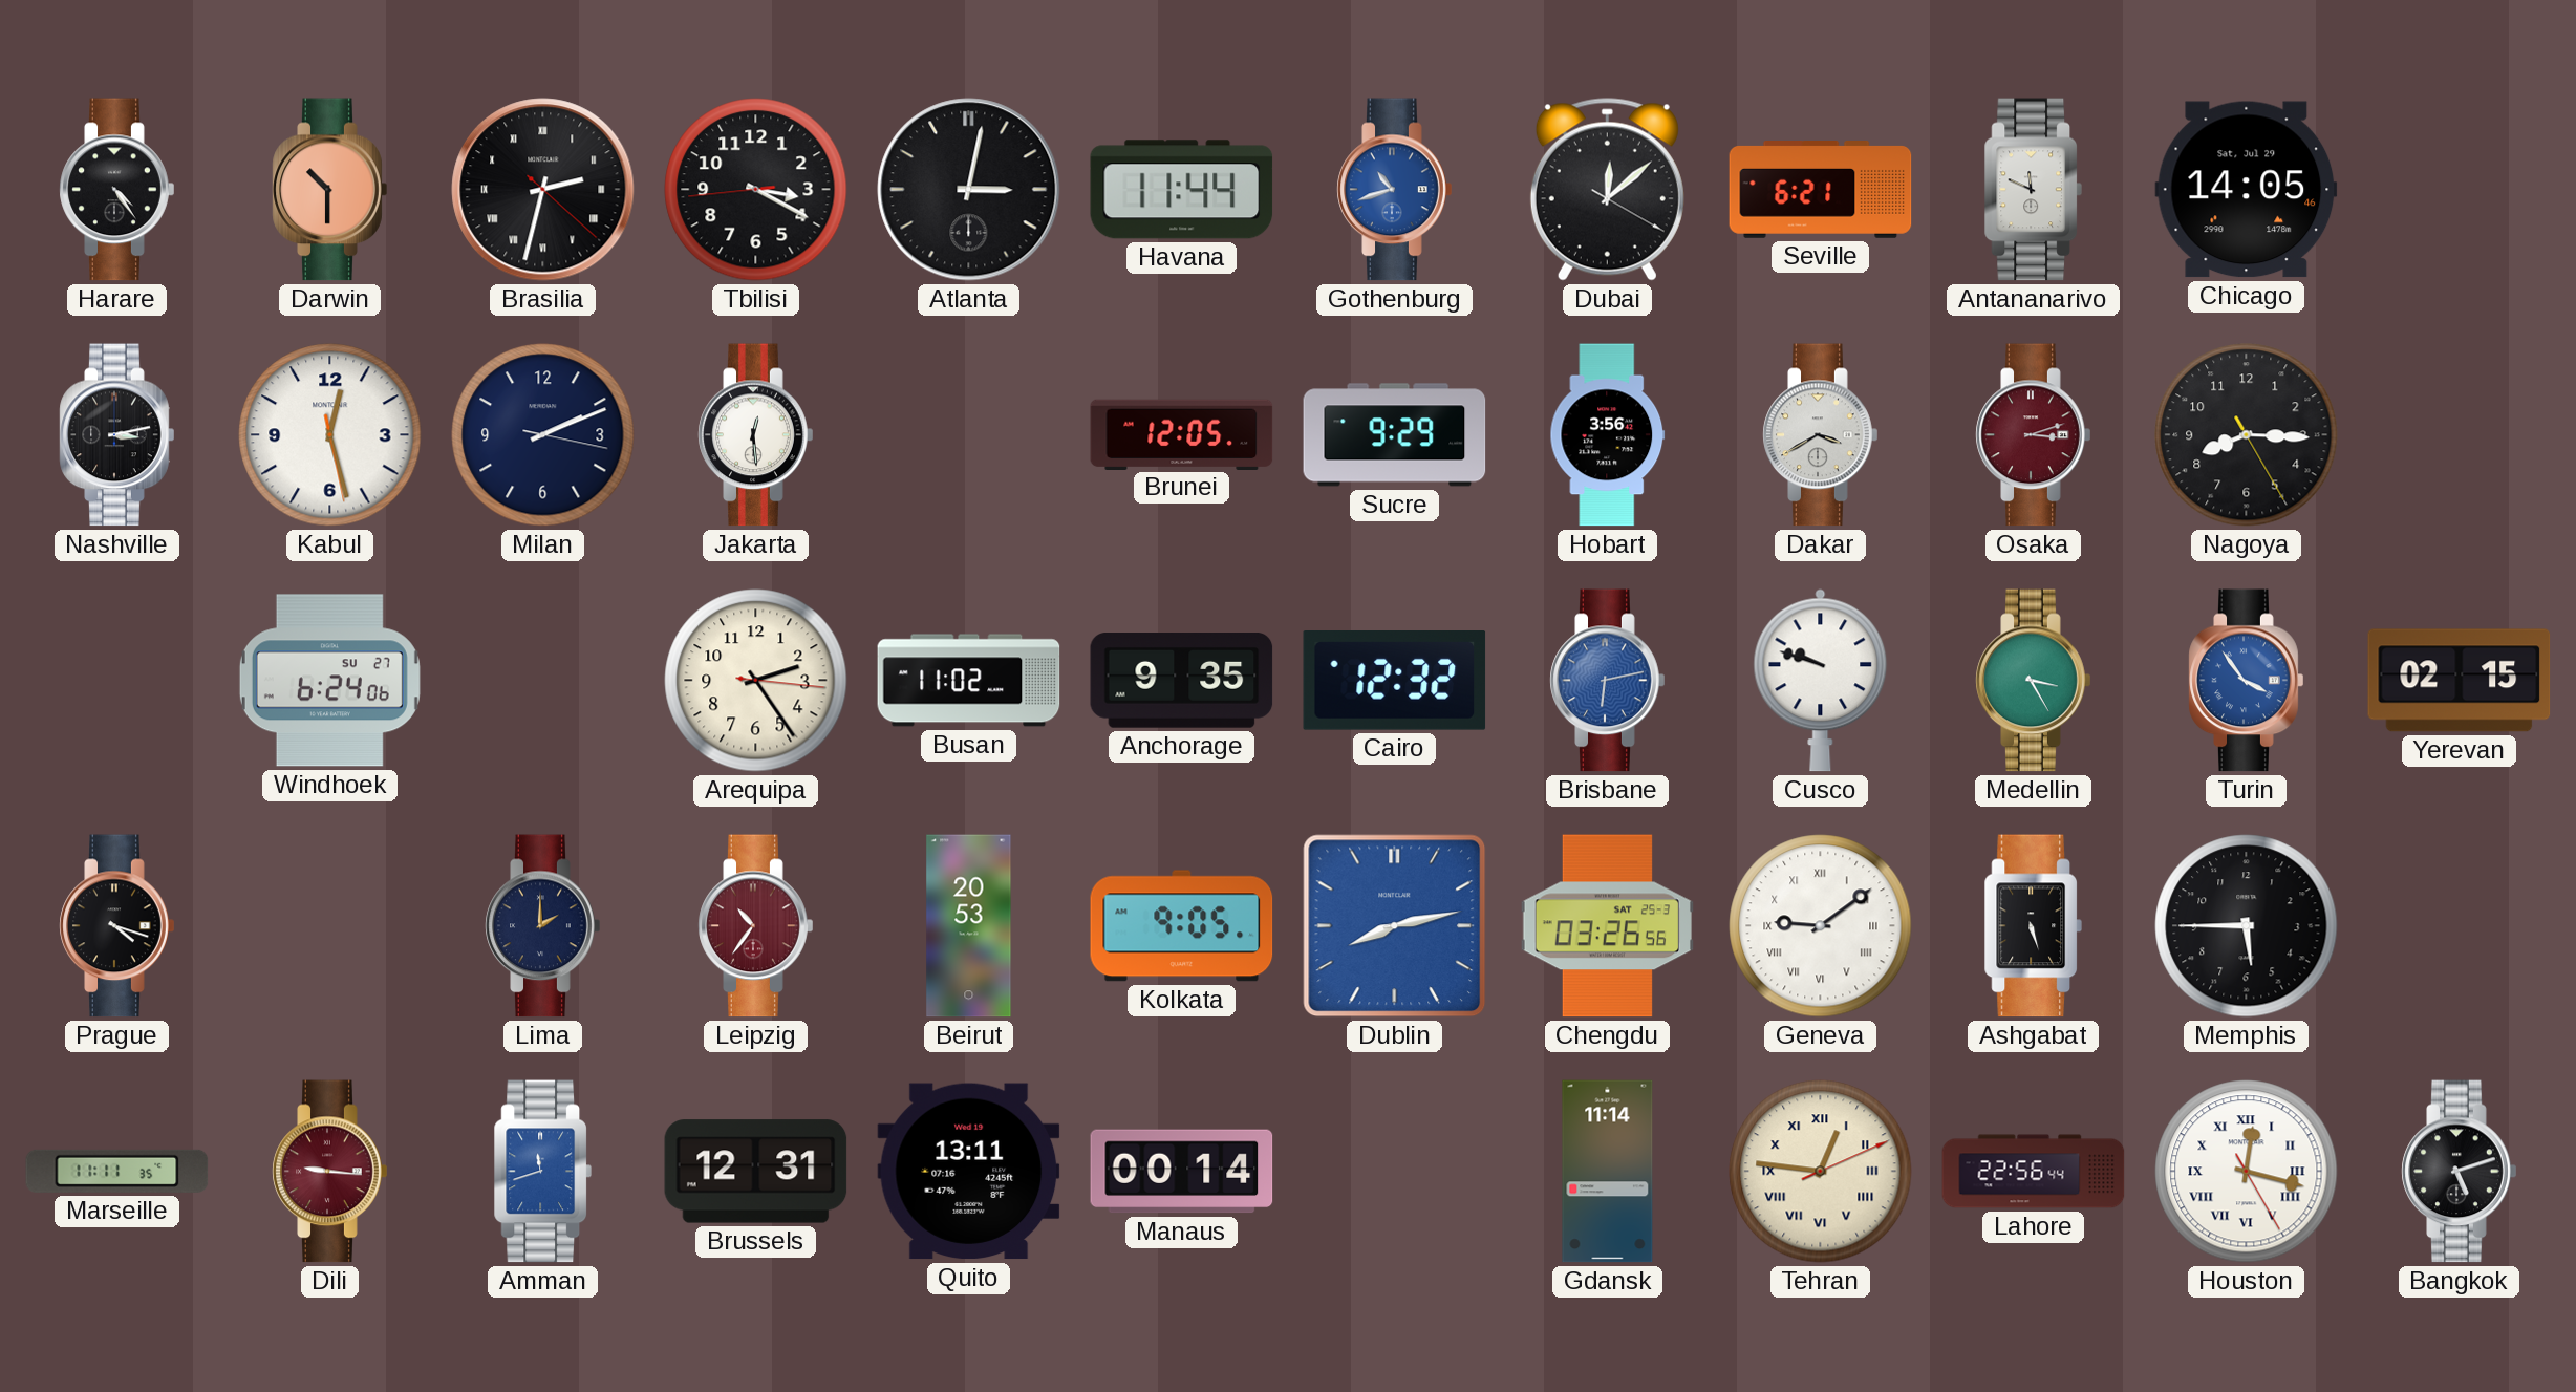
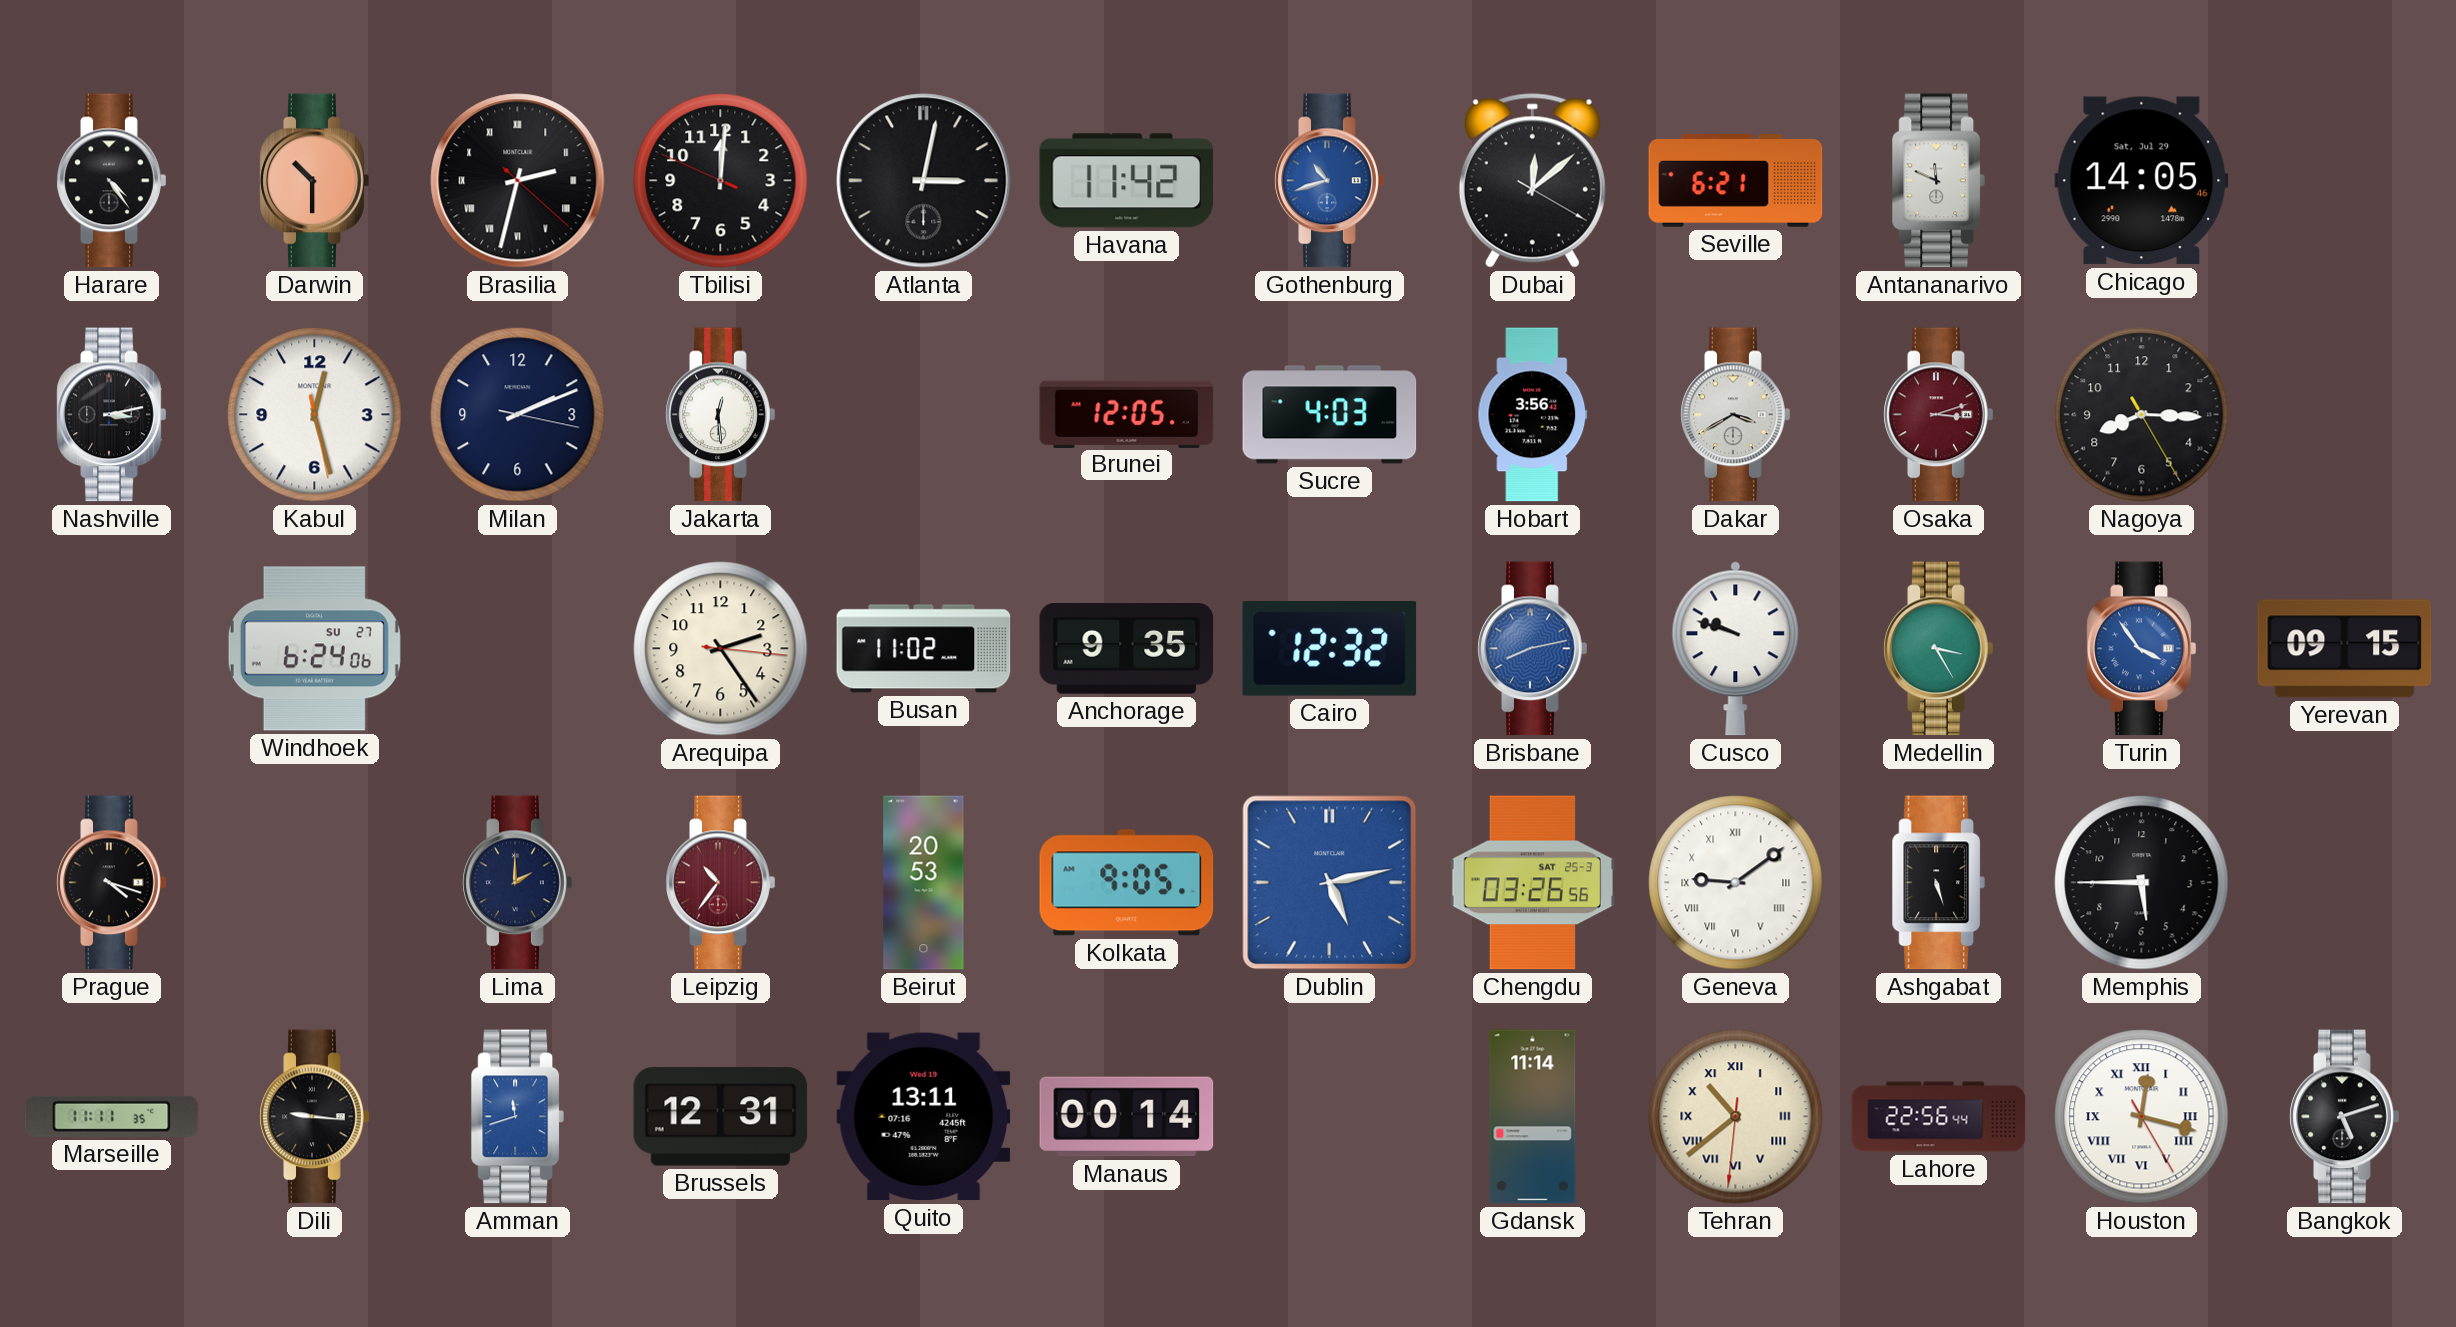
Tbilisi: 3:19 -> 12:00
Havana: 11:44 -> 11:42
Sucre: 9:29 -> 4:03
Brisbane: 6:13 -> 8:13
Yerevan: 02:15 -> 09:15
Dublin: 8:13 -> 5:13
Dili dial: burgundy -> black
Tehran: 12:46 -> 10:38
